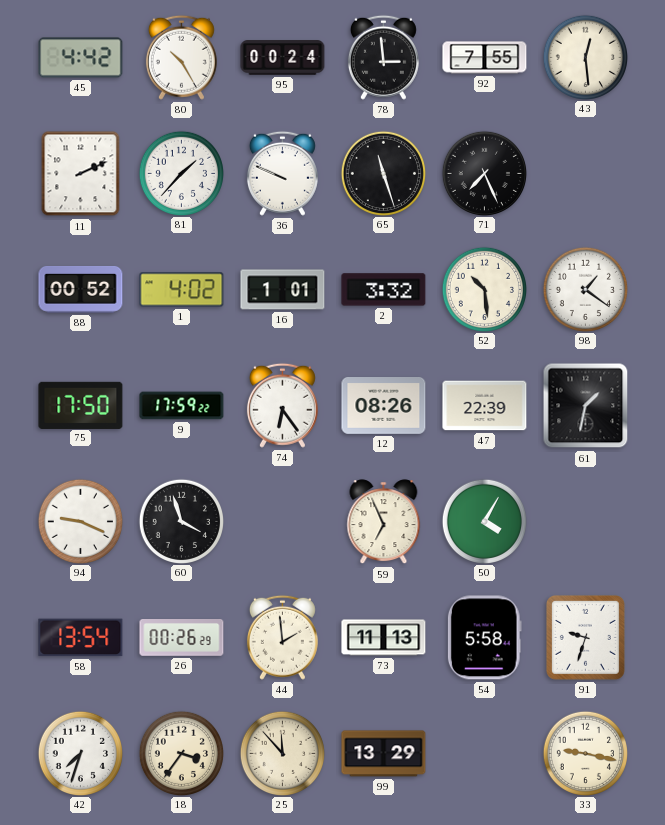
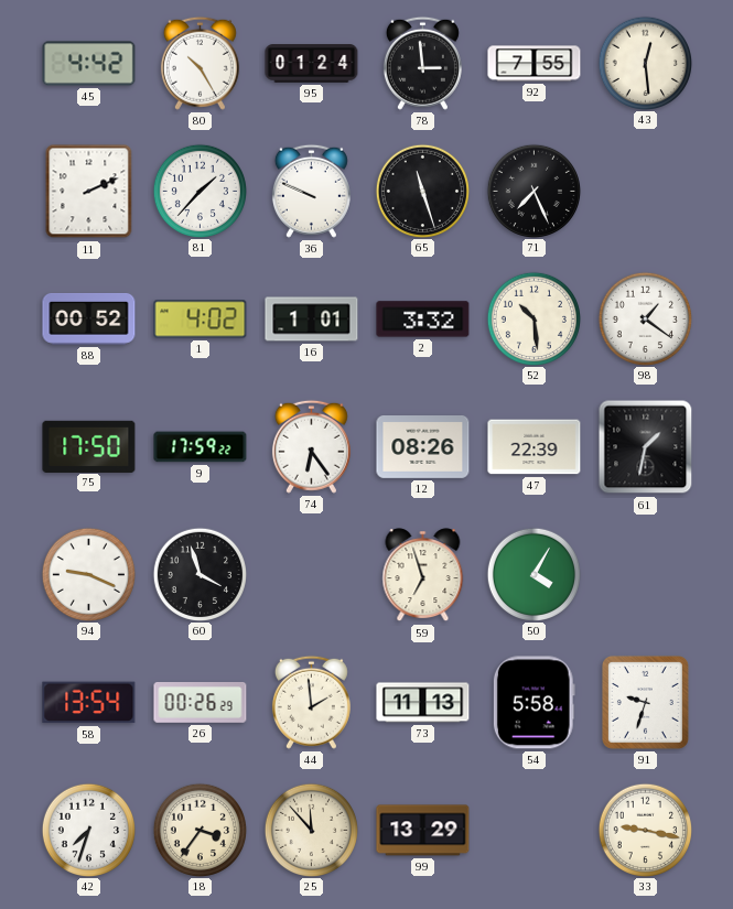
95: 00:24 -> 01:24
59: 6:56 -> 6:57
